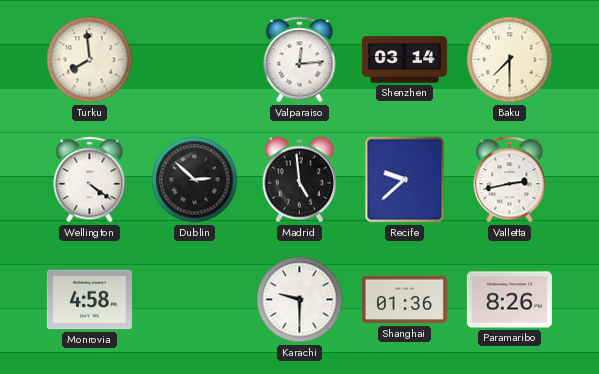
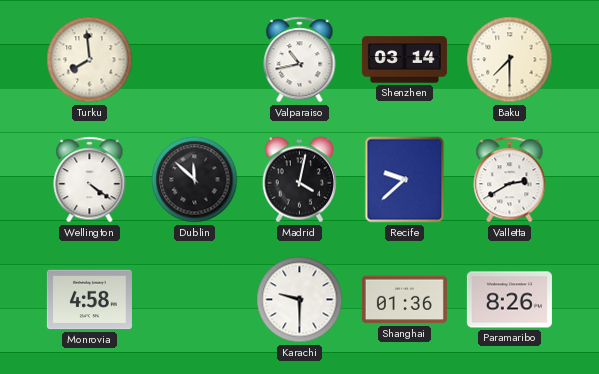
Valparaiso: 12:14 -> 10:43
Dublin: 2:52 -> 11:52
Madrid: 4:59 -> 4:02
Valletta: 2:43 -> 2:40
